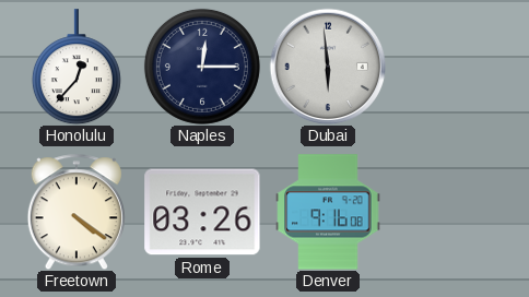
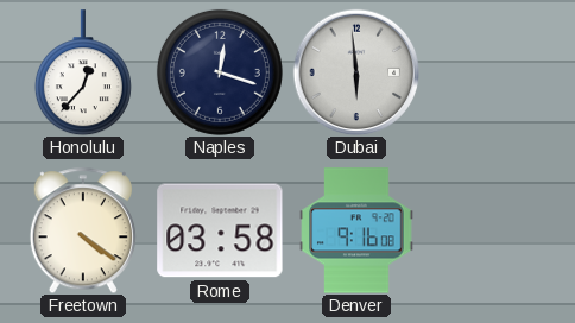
Naples: 12:15 -> 12:18
Rome: 03:26 -> 03:58
